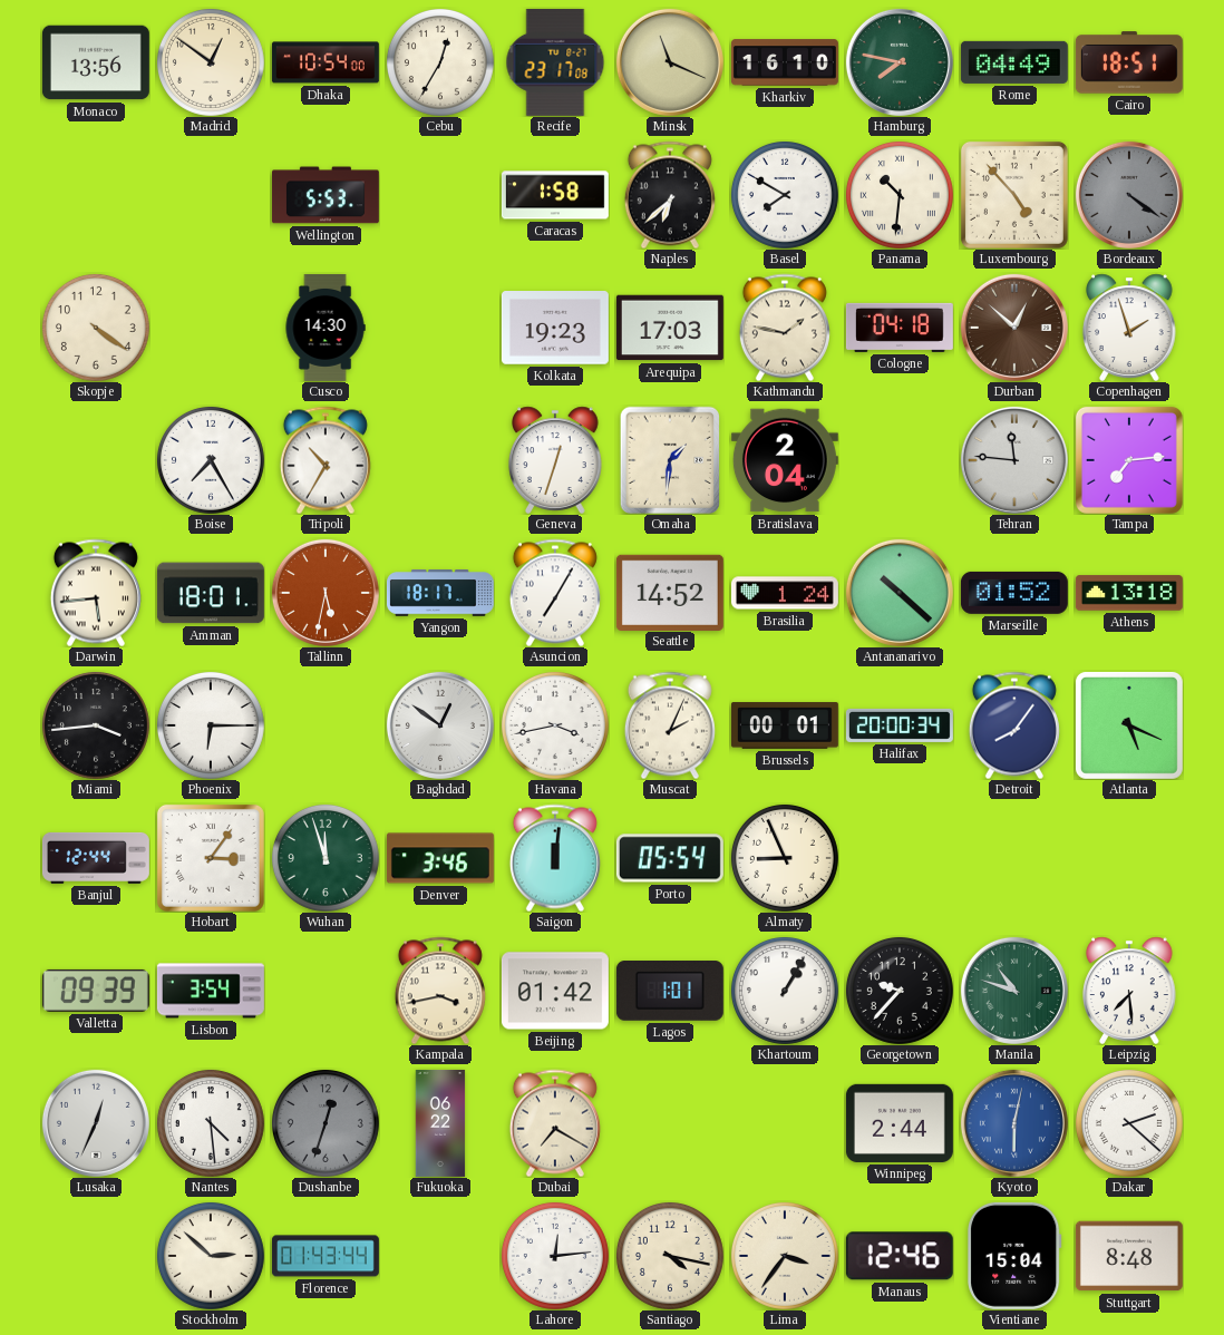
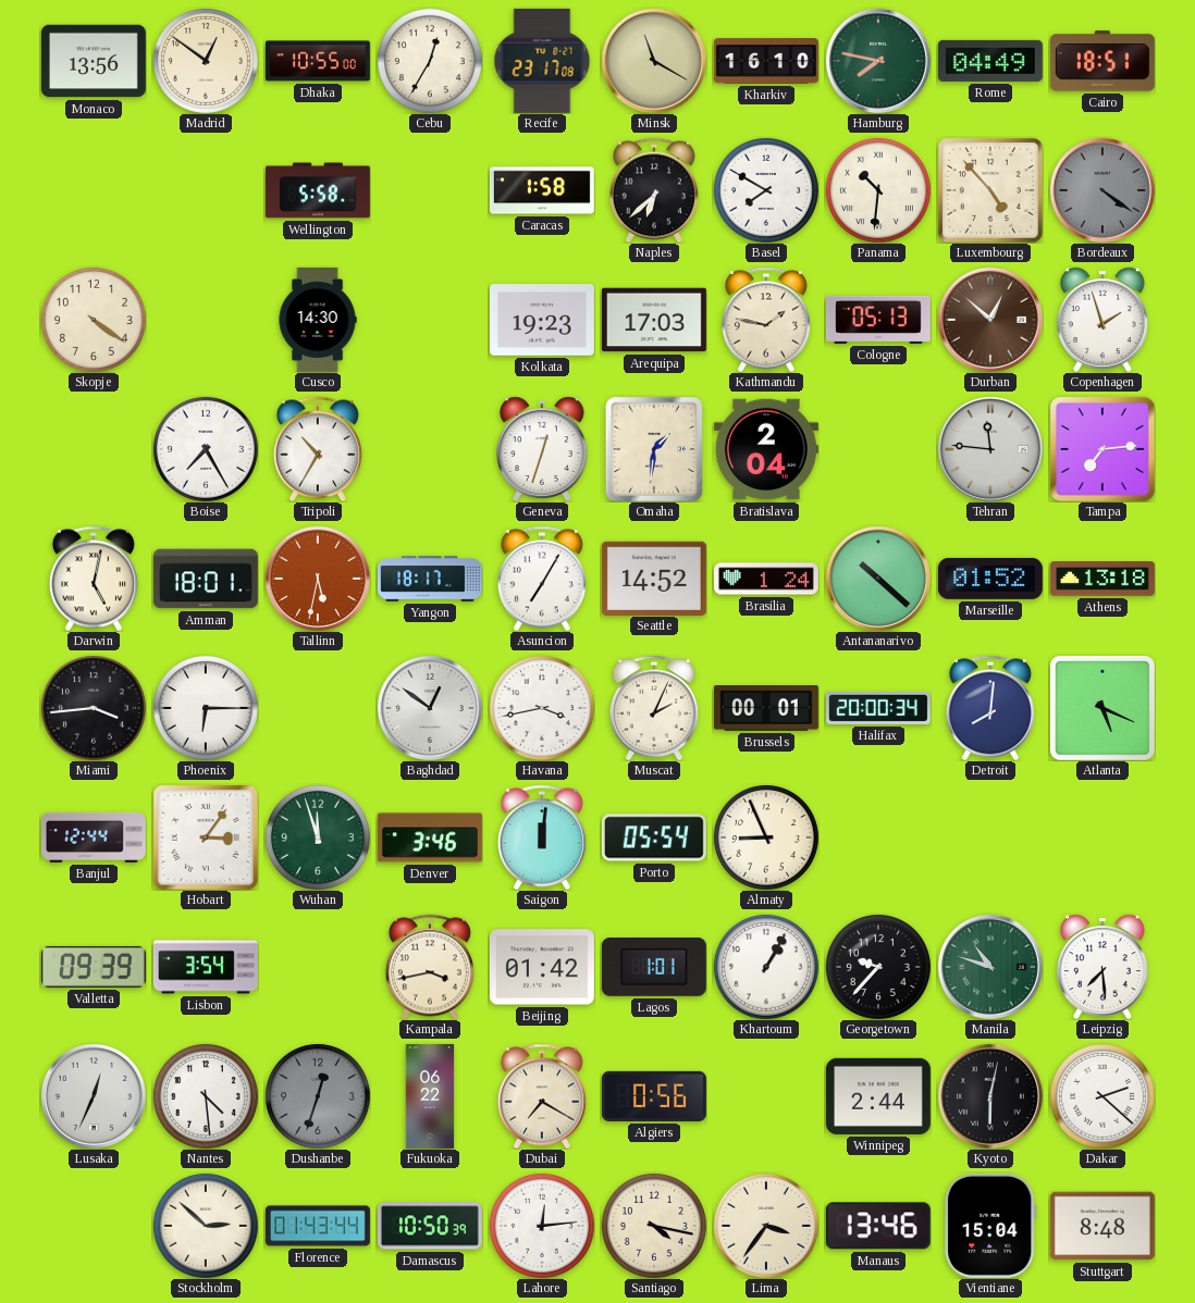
Dhaka: 10:54 -> 10:55
Minsk: 11:19 -> 11:20
Wellington: 5:53 -> 5:58
Cologne: 04:18 -> 05:13
Darwin: 5:44 -> 5:02
Detroit: 8:06 -> 8:01
Algiers: none -> 0:56
Kyoto dial: blue -> black
Damascus: none -> 10:50
Manaus: 12:46 -> 13:46
